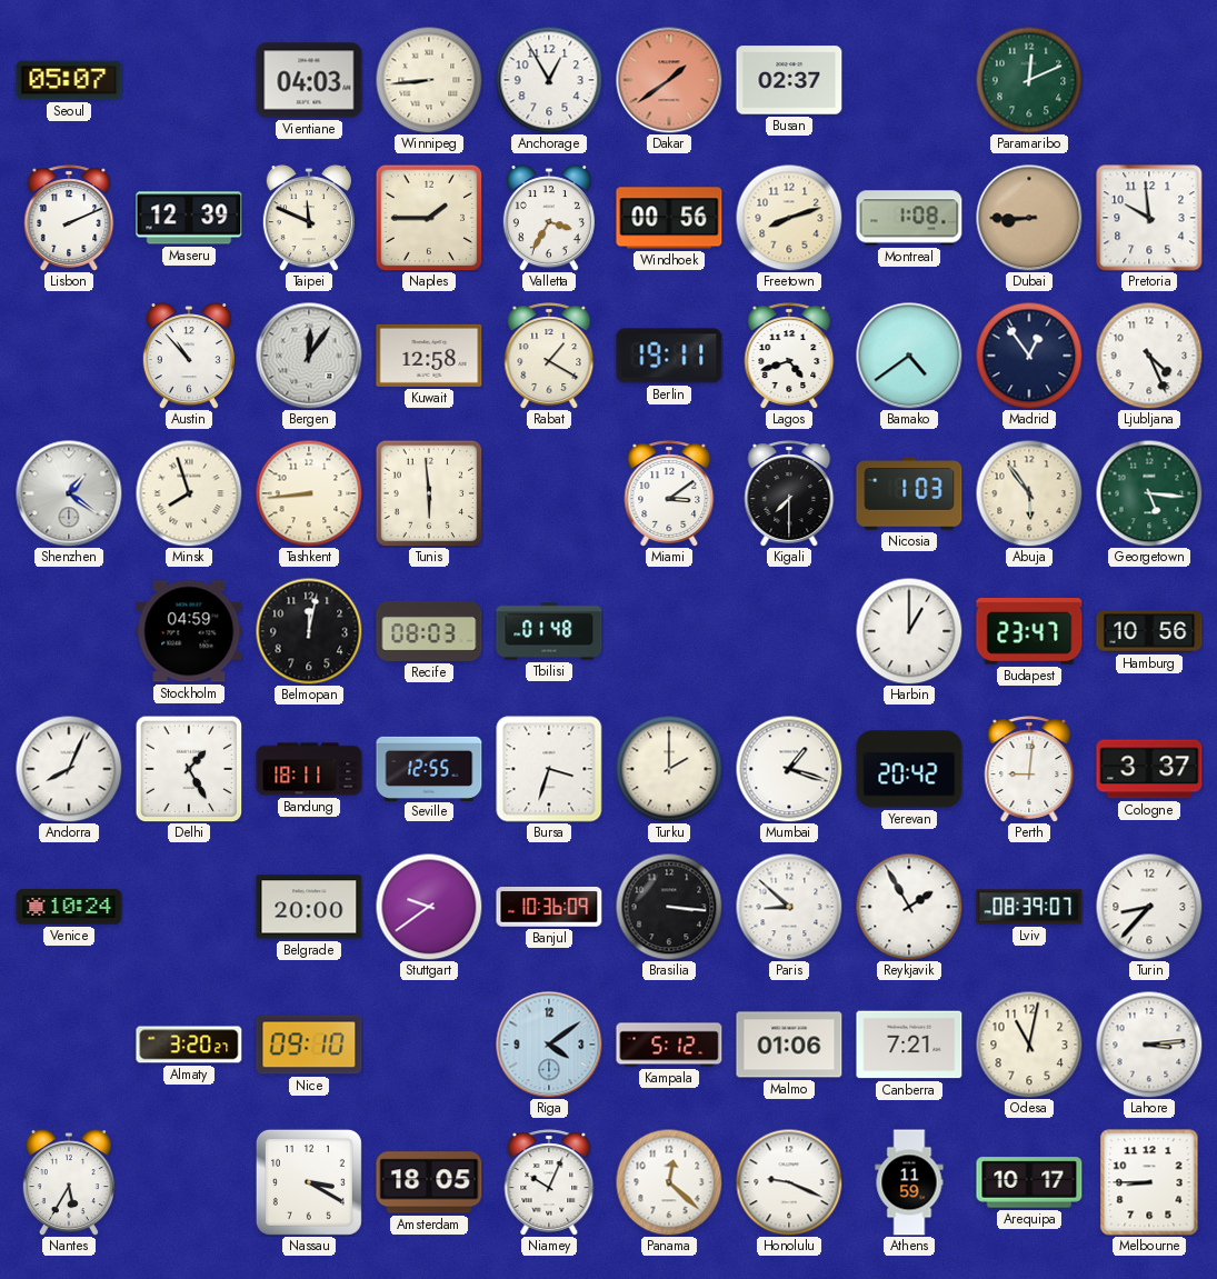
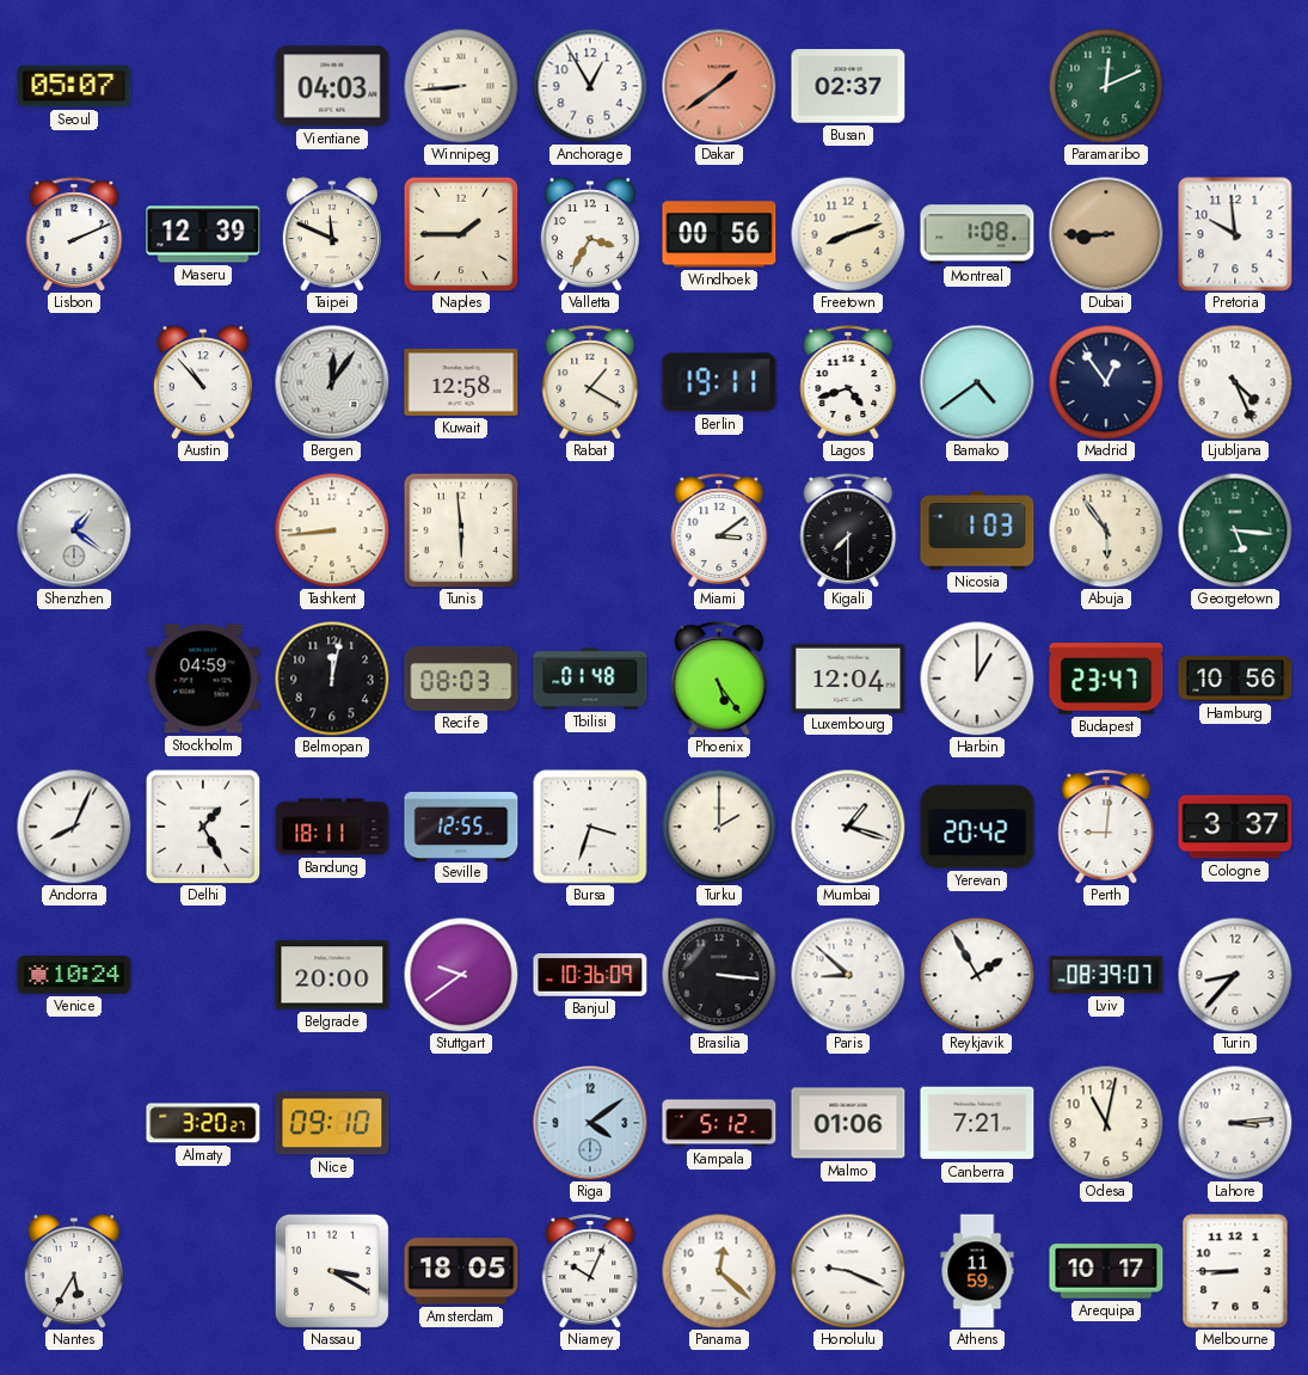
Minsk: 7:57 -> none
Phoenix: none -> 5:24
Luxembourg: none -> 12:04
